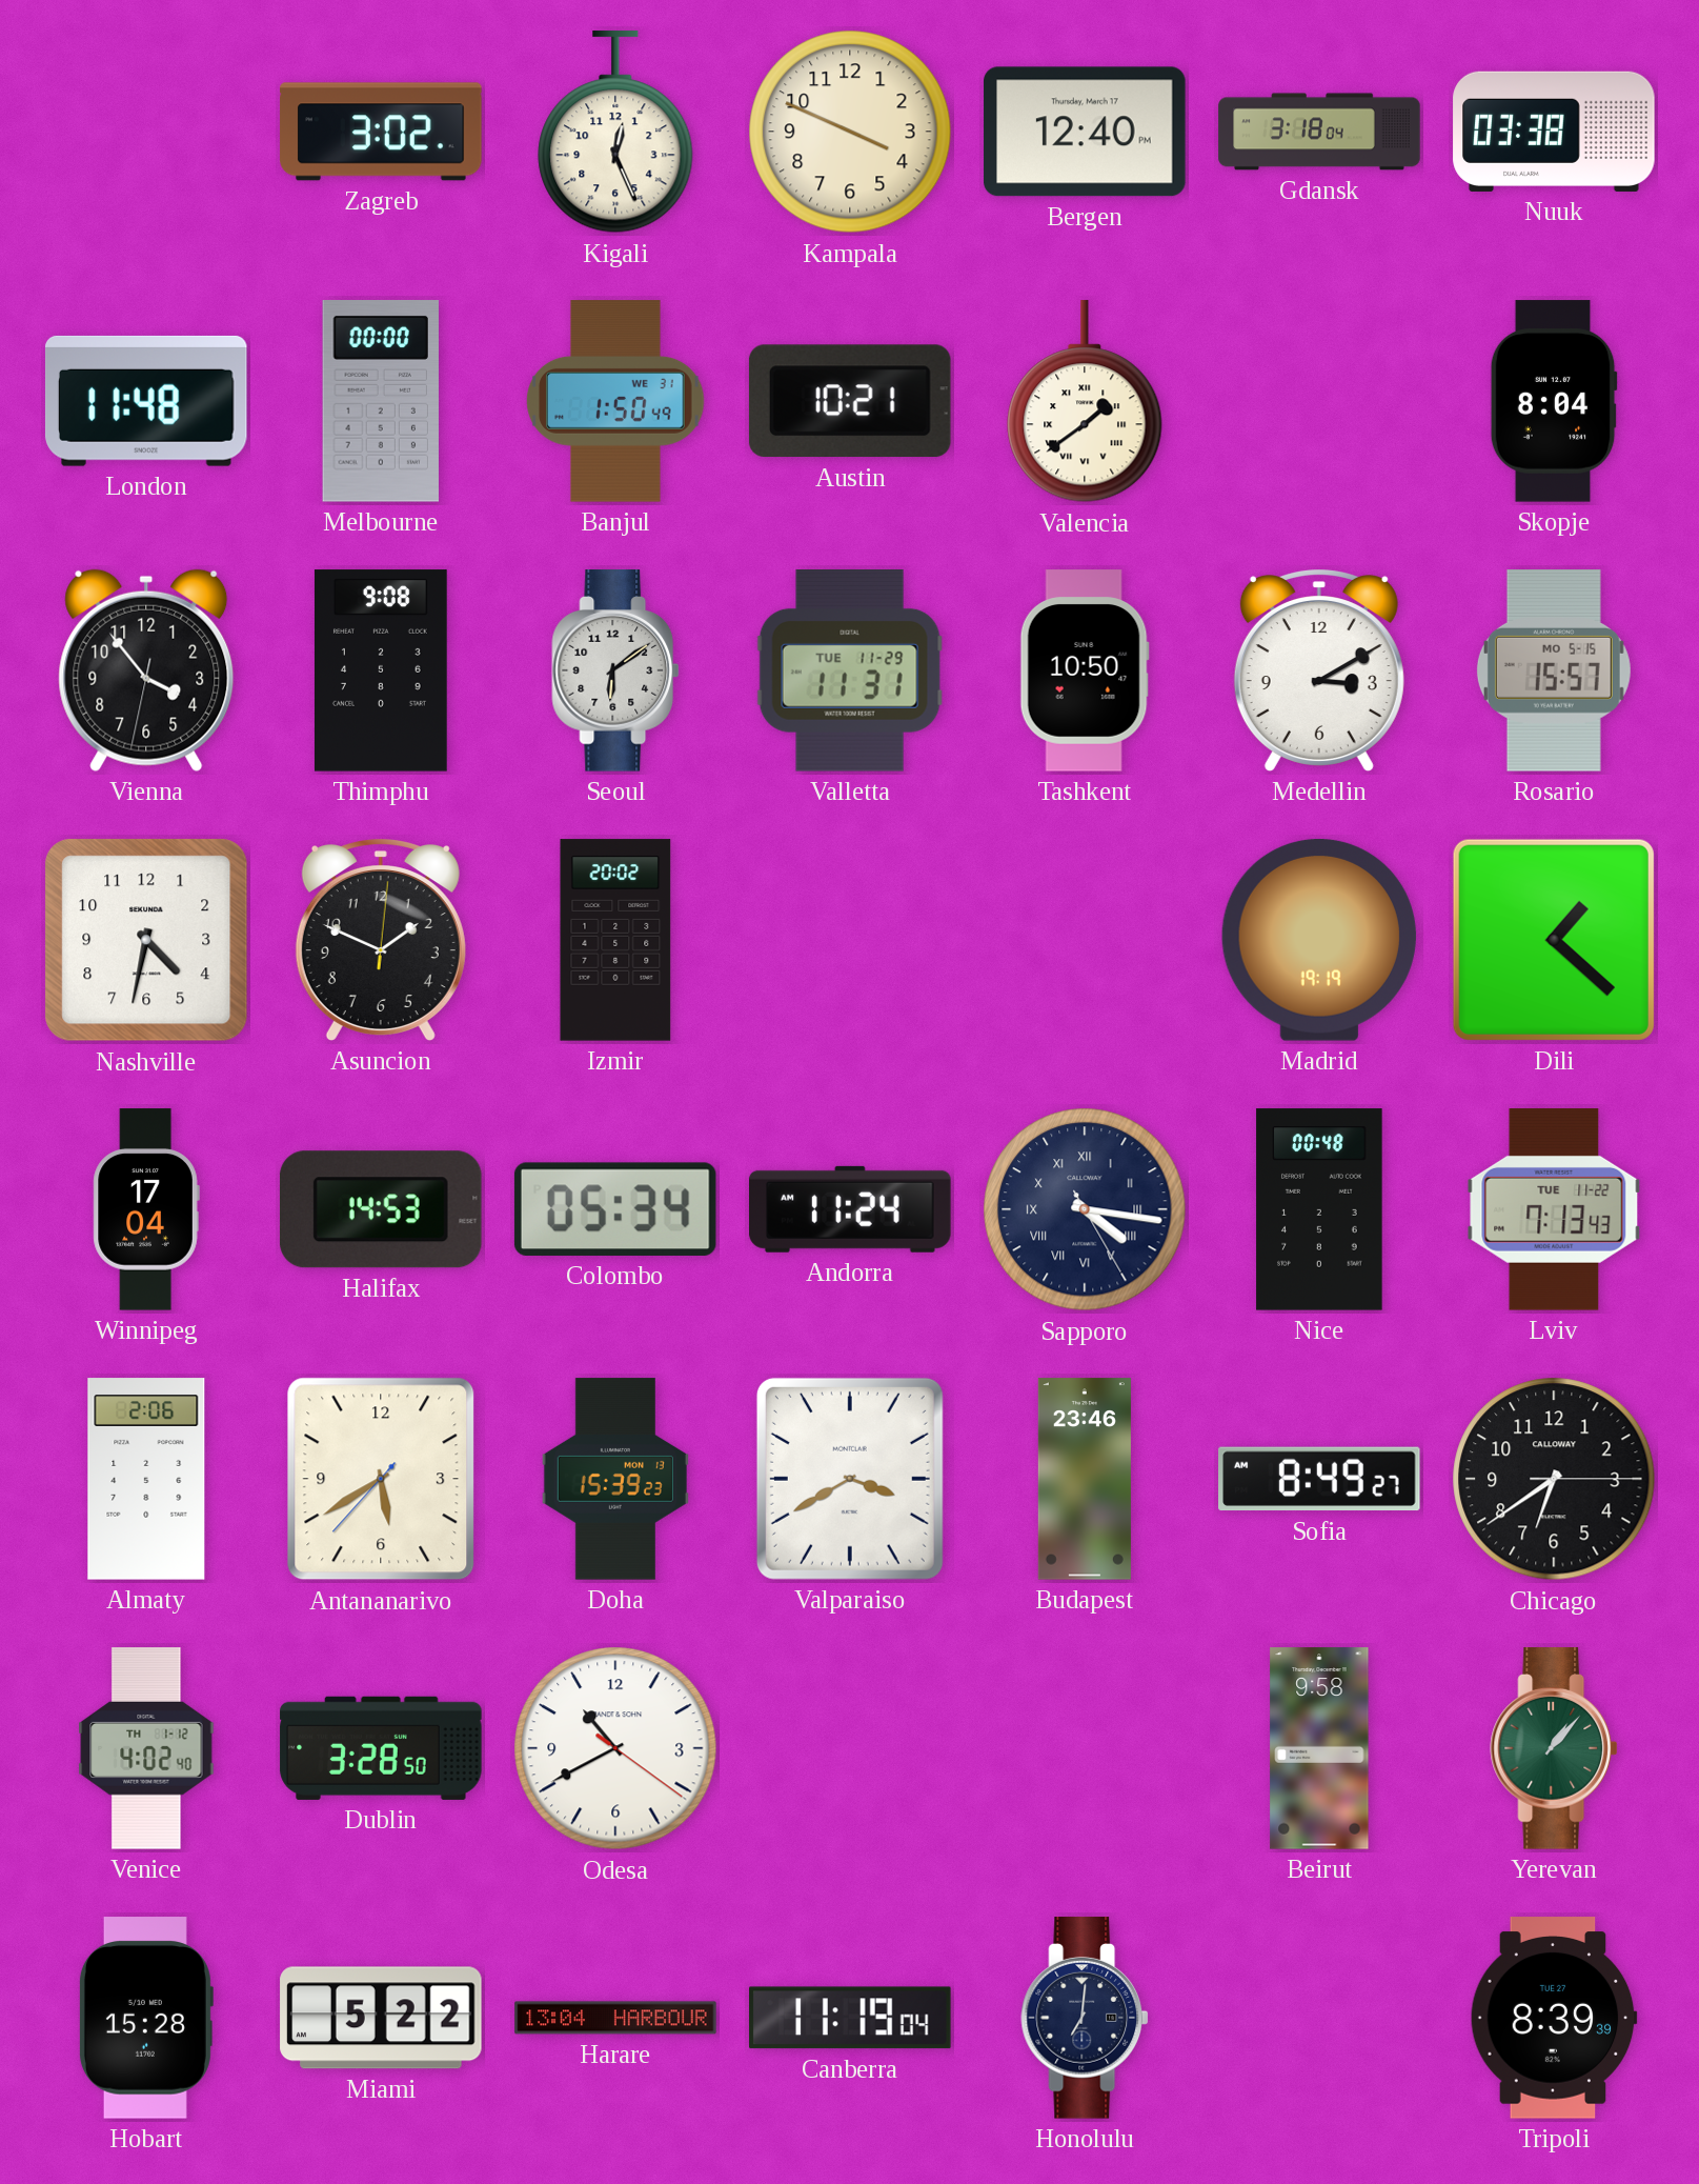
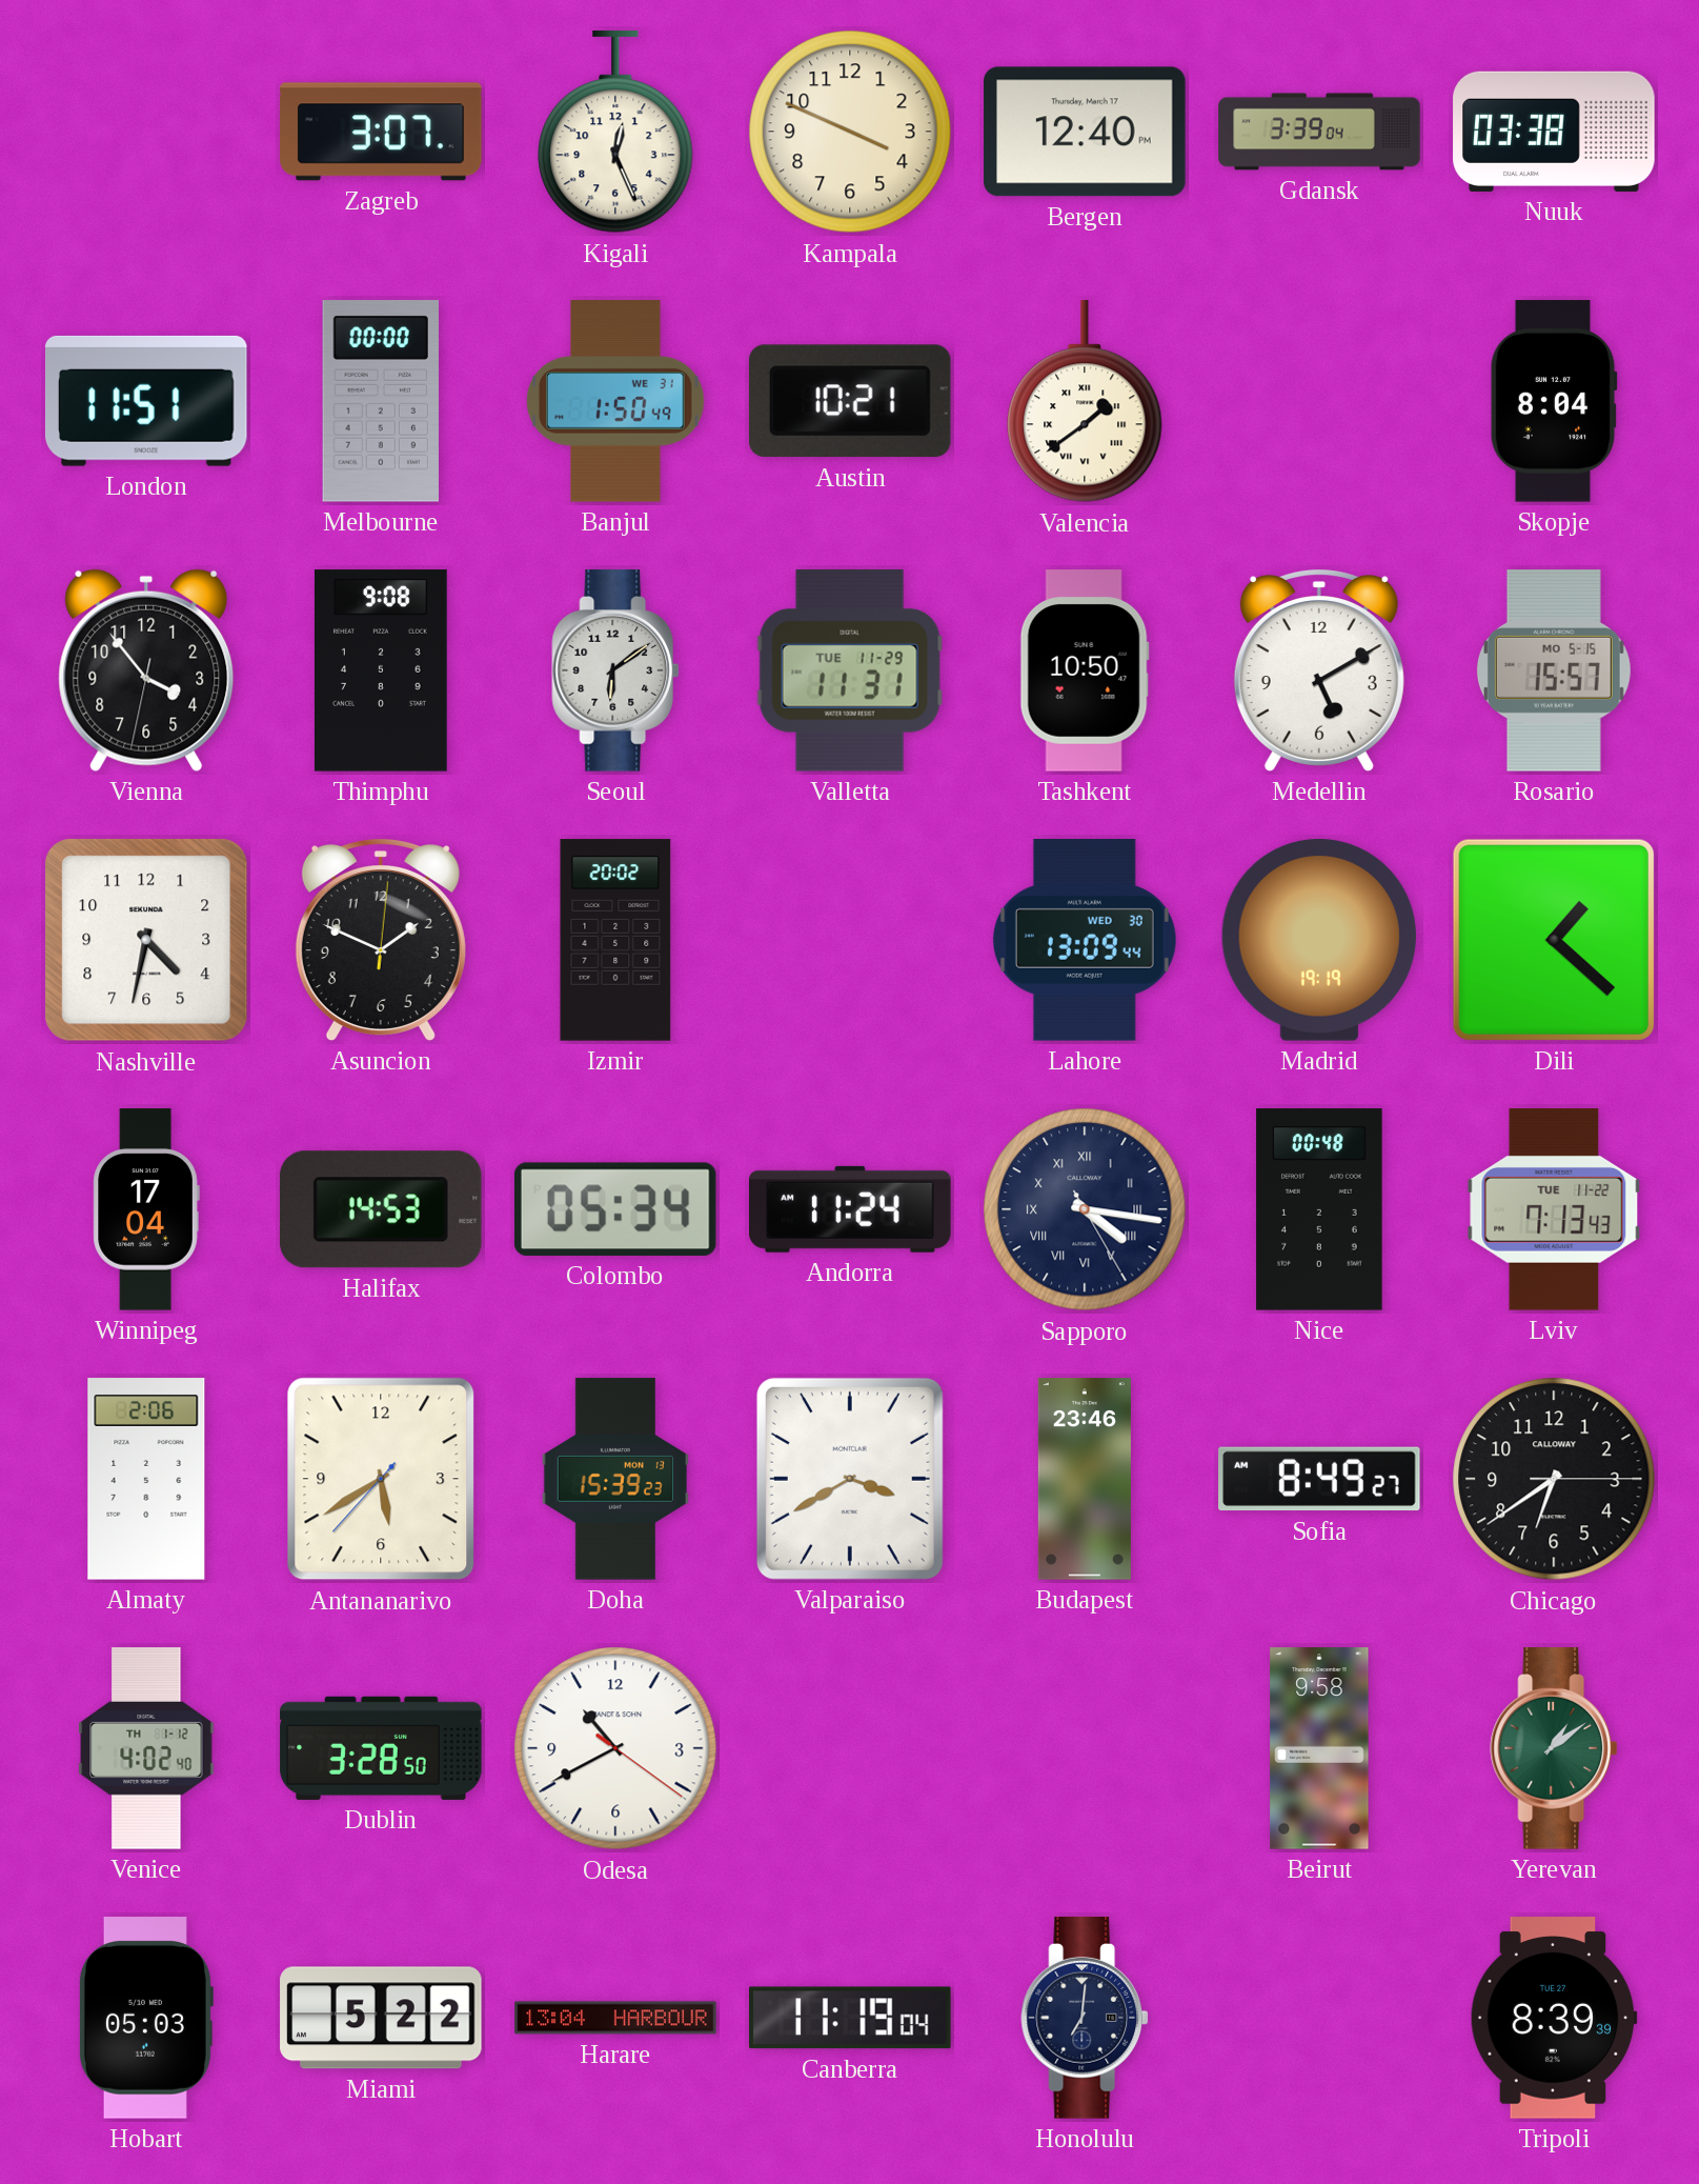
Zagreb: 3:02 -> 3:07
Gdansk: 3:18 -> 3:39
London: 11:48 -> 11:51
Medellin: 3:10 -> 5:10
Lahore: none -> 13:09
Yerevan: 1:07 -> 1:09
Hobart: 15:28 -> 05:03
